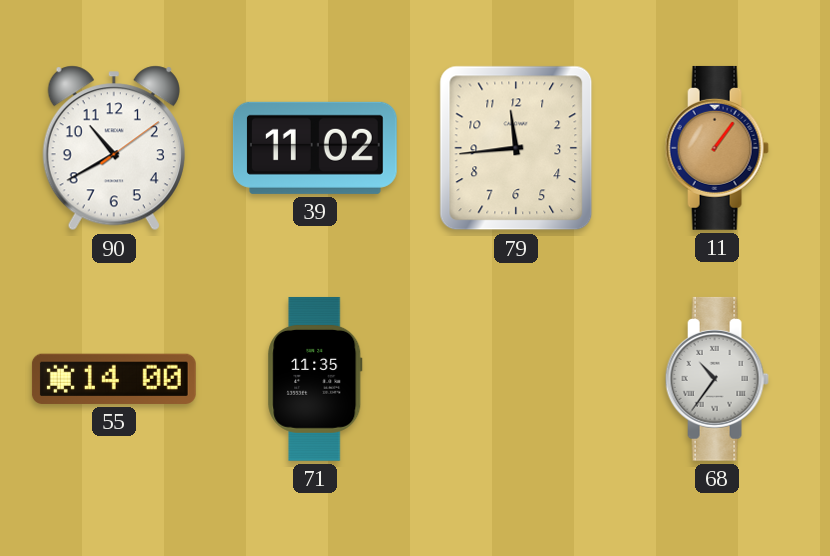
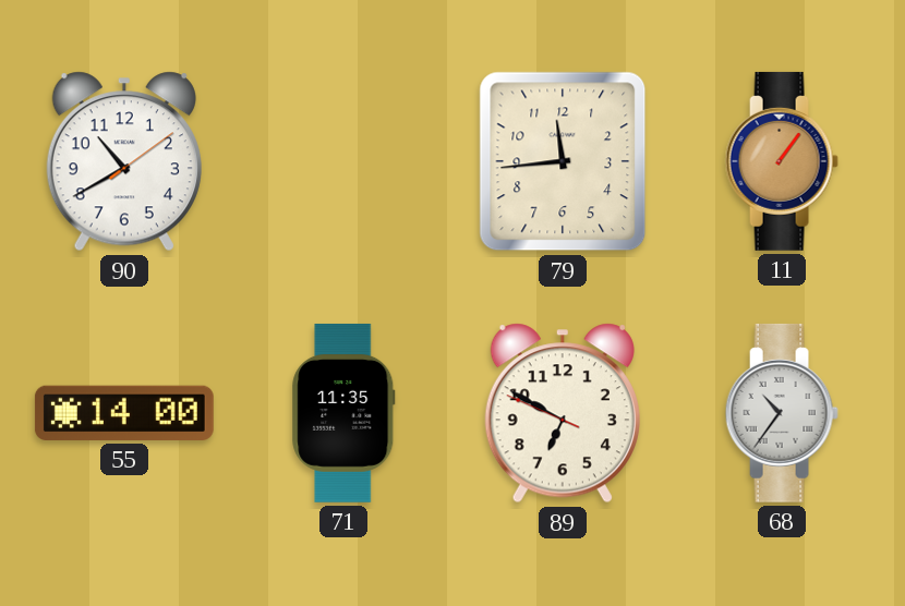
39: 11:02 -> none
89: none -> 6:49
